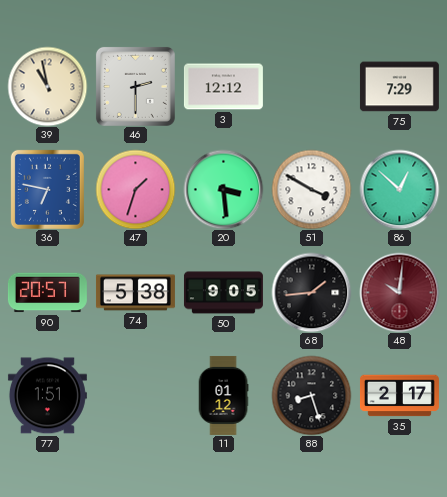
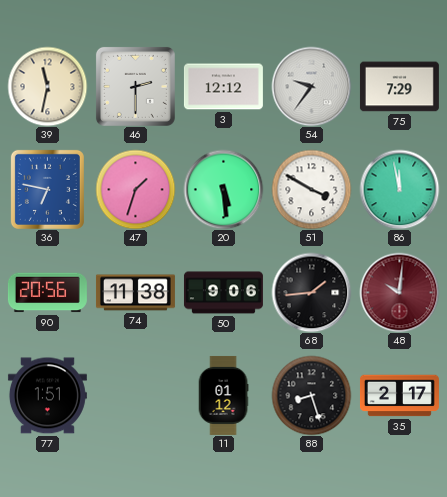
39: 10:58 -> 11:32
54: none -> 9:36
20: 3:29 -> 5:29
86: 12:52 -> 11:58
90: 20:57 -> 20:56
74: 5:38 -> 11:38
50: 9:05 -> 9:06
